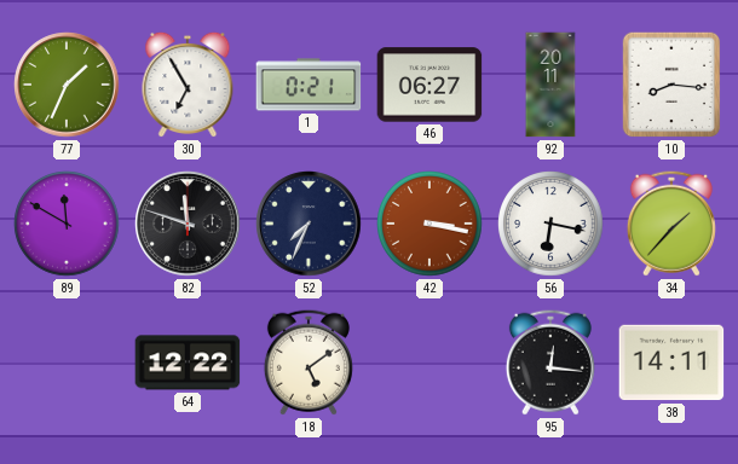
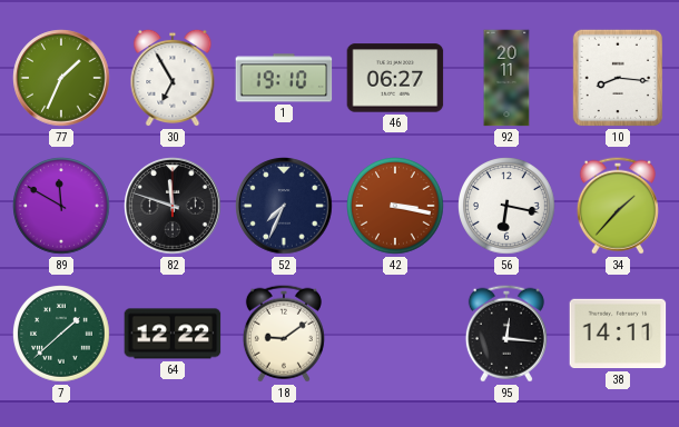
1: 0:21 -> 19:10
7: none -> 1:38
18: 5:09 -> 9:09
